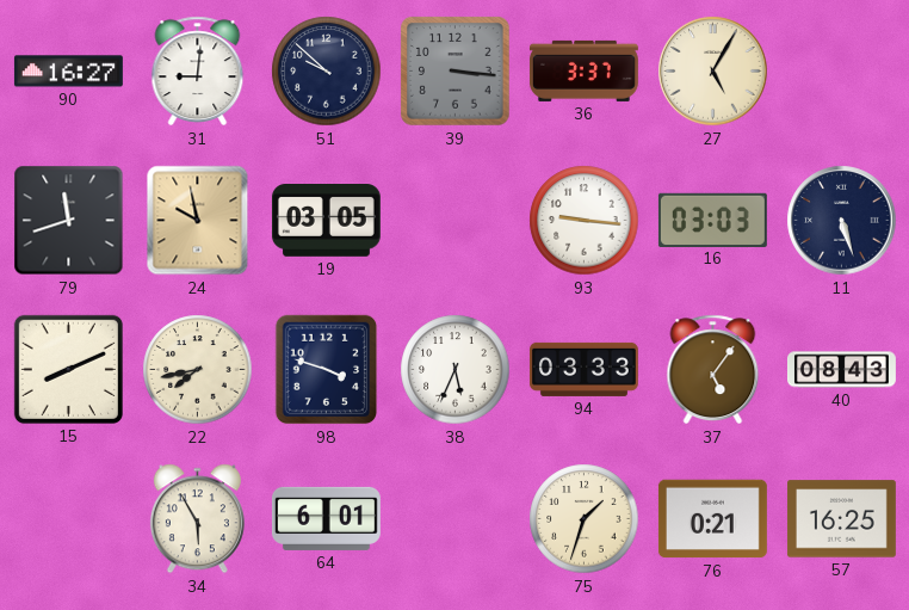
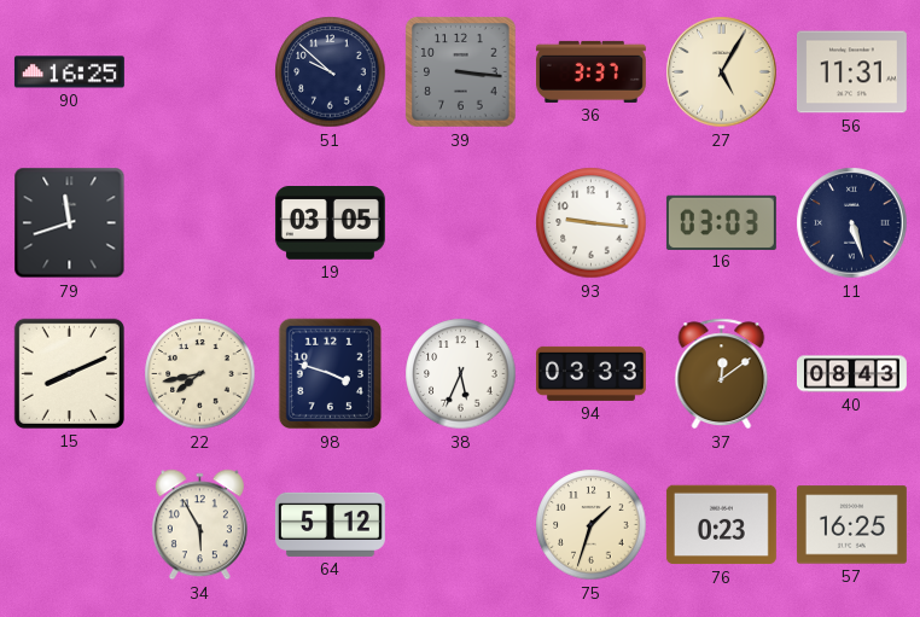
90: 16:27 -> 16:25
31: 9:01 -> none
56: none -> 11:31
24: 9:58 -> none
37: 5:06 -> 12:09
64: 6:01 -> 5:12
76: 0:21 -> 0:23
